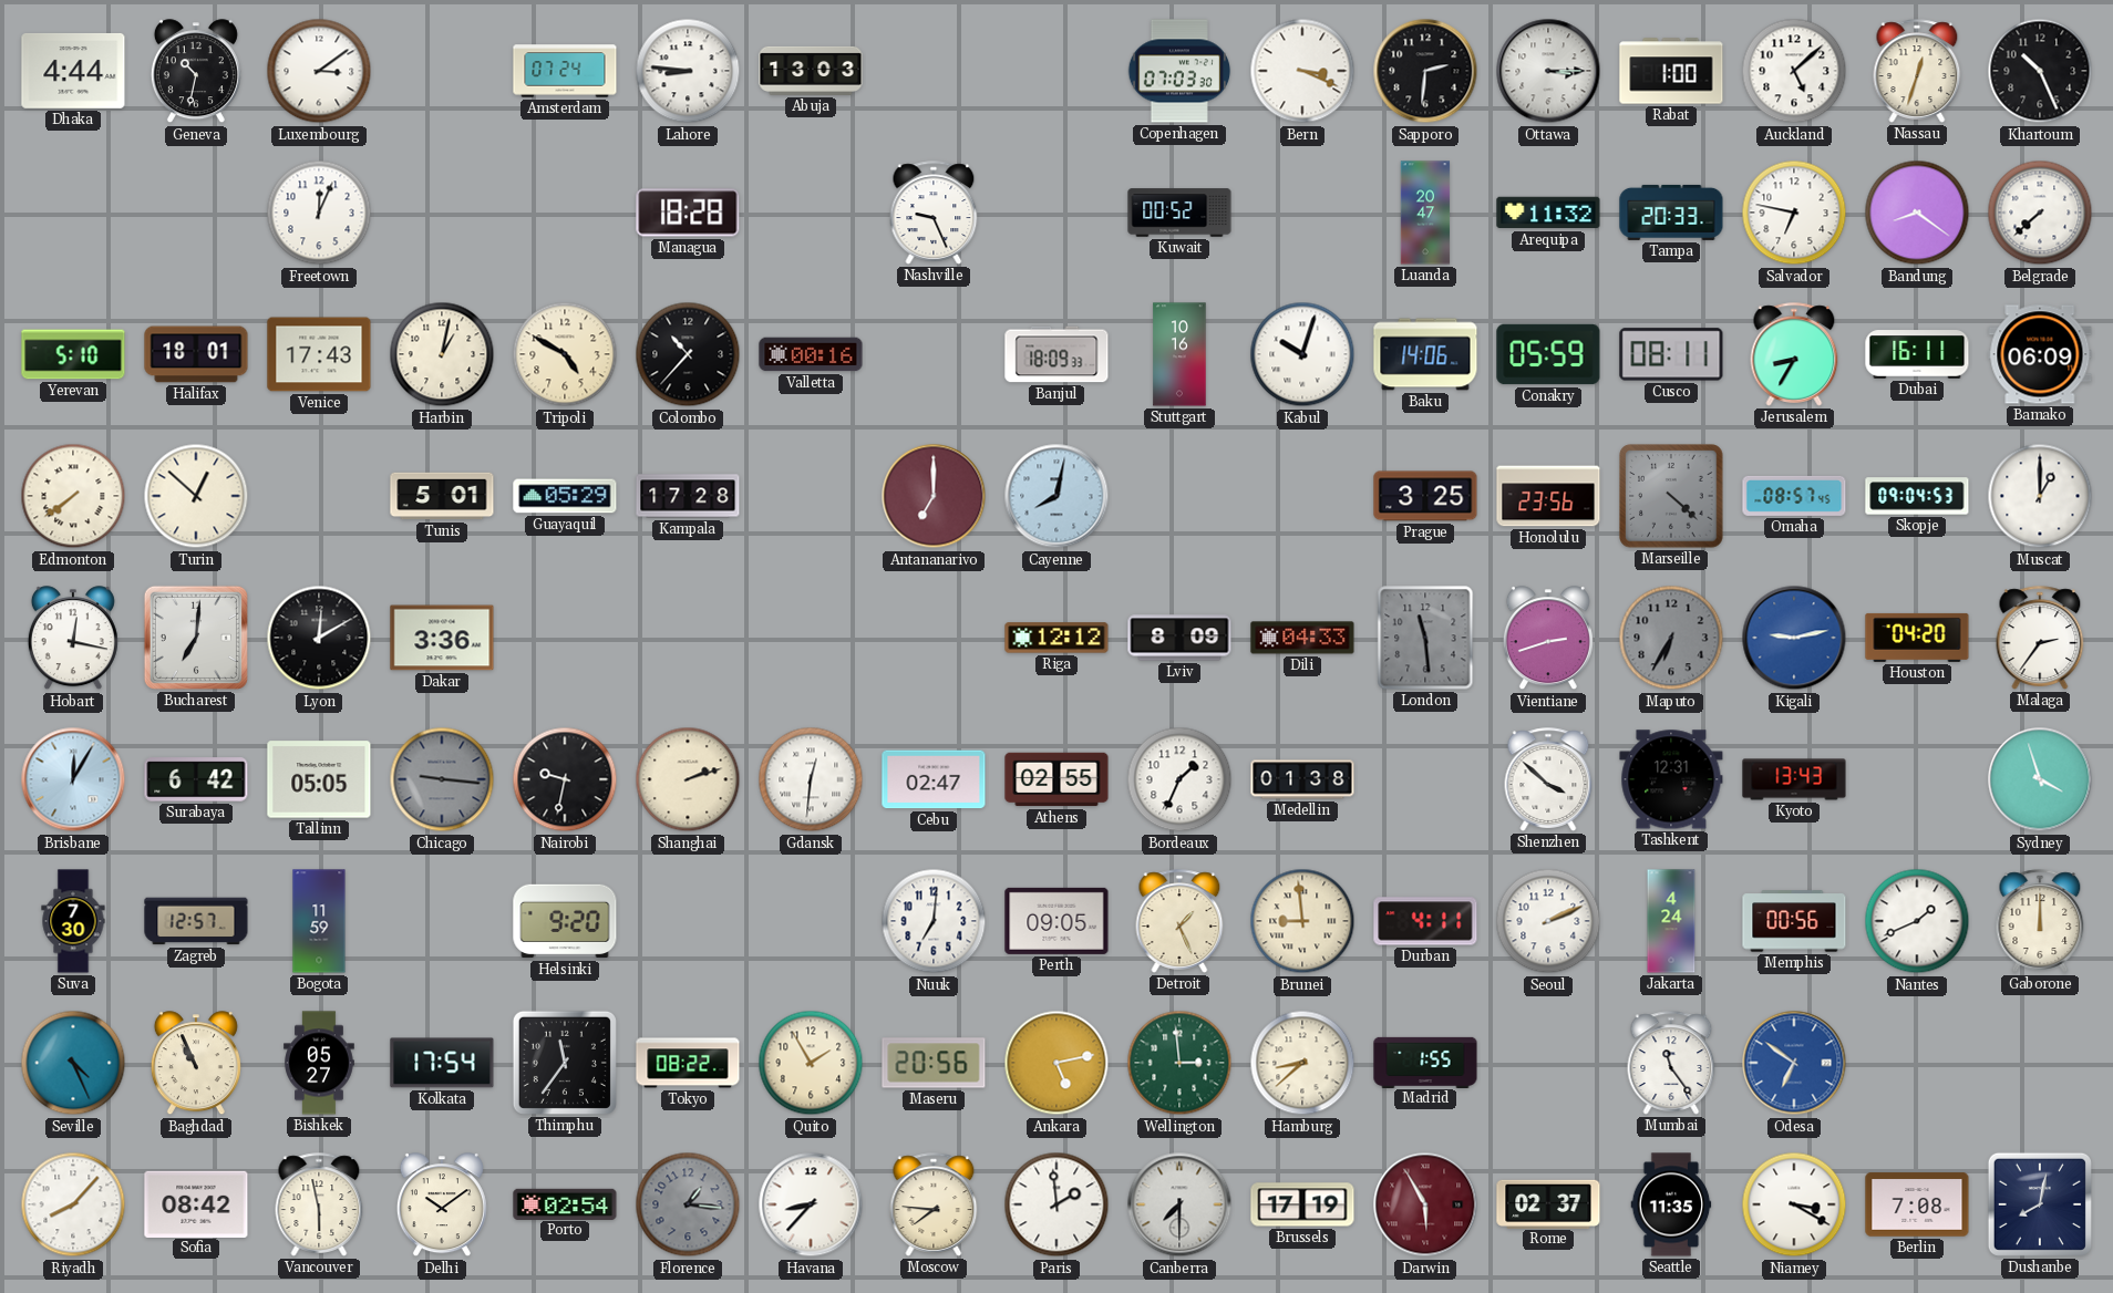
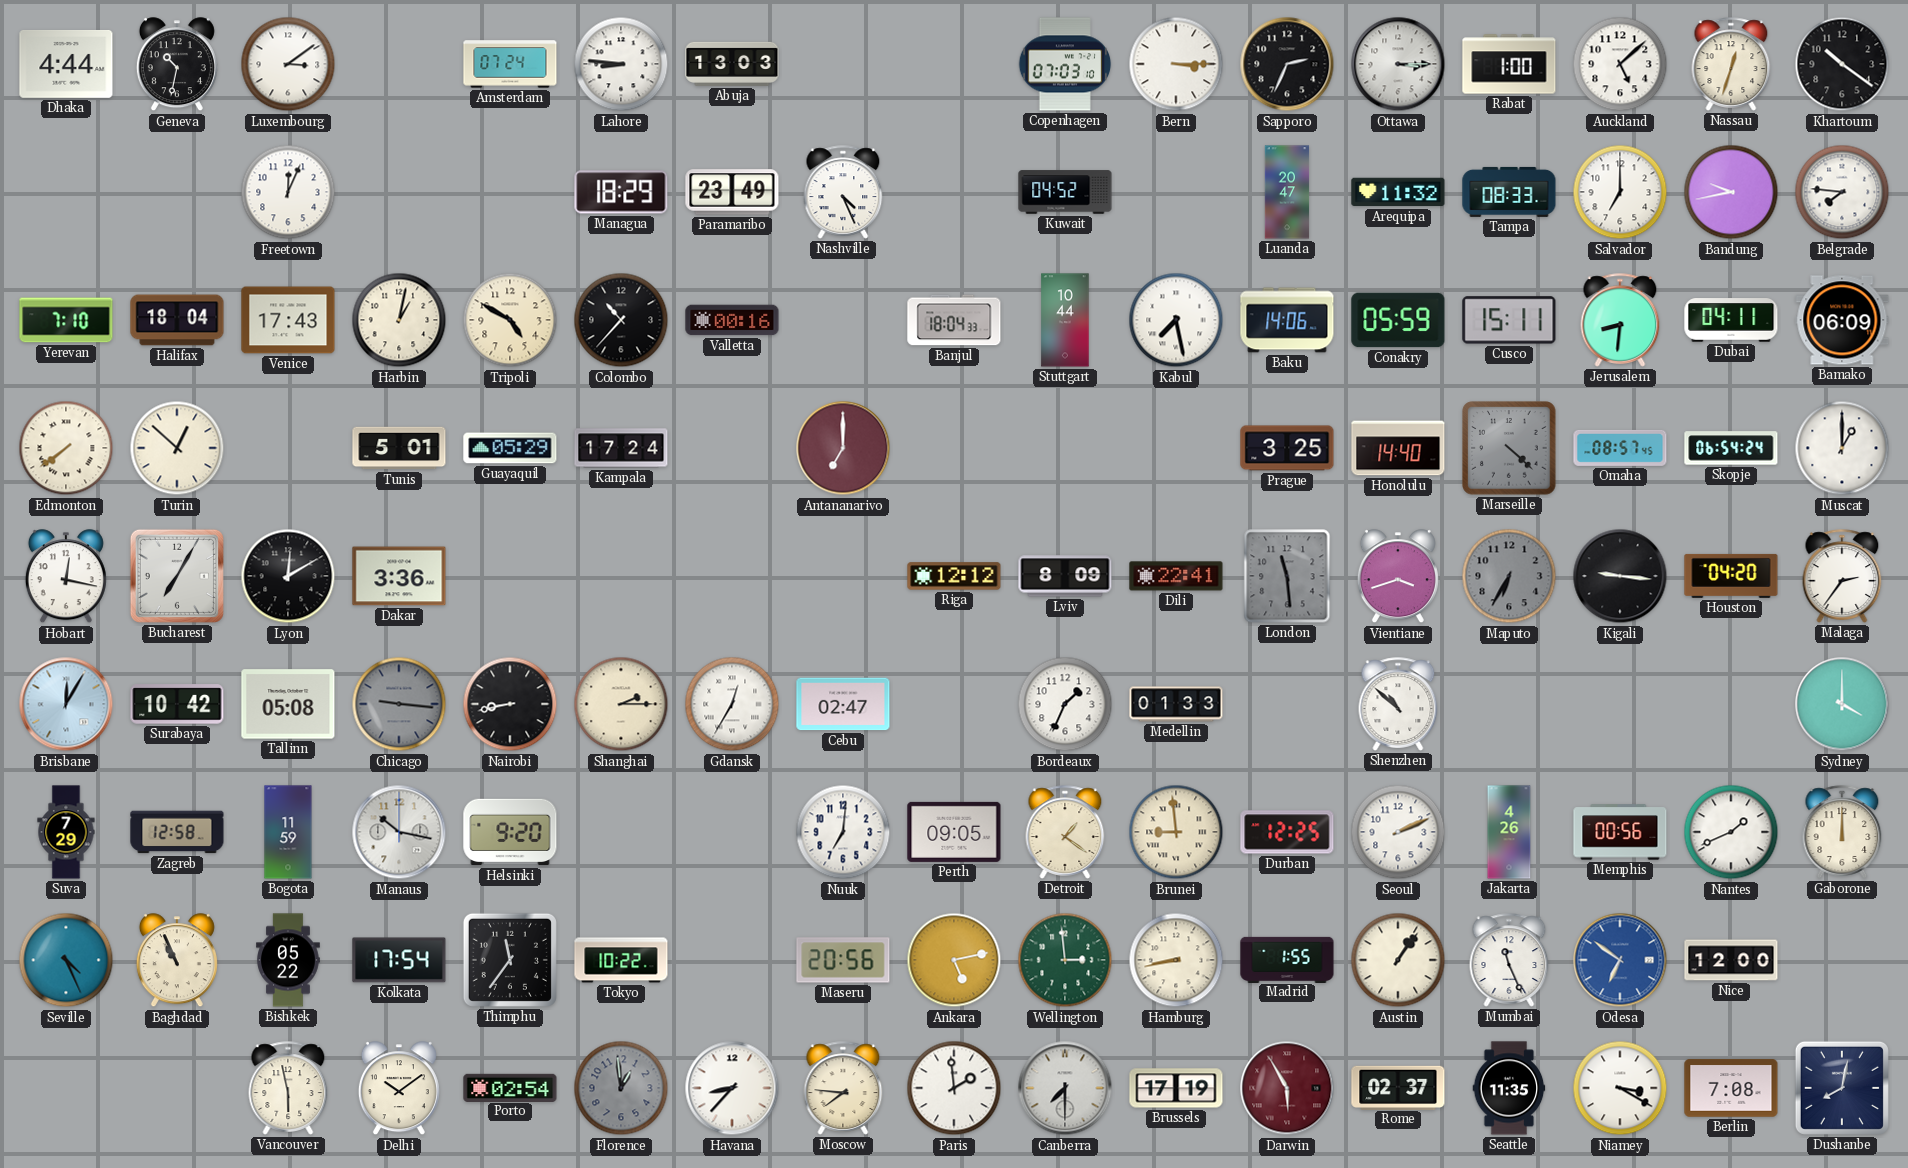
Copenhagen: 07:03:30 -> 07:03:10
Bern: 3:19 -> 3:15
Sapporo: 2:31 -> 2:34
Khartoum: 10:26 -> 10:21
Managua: 18:28 -> 18:29
Paramaribo: none -> 23:49
Nashville: 9:26 -> 4:26
Kuwait: 00:52 -> 04:52
Tampa: 20:33 -> 08:33
Salvador: 6:47 -> 7:00
Bandung: 8:21 -> 9:43
Belgrade: 7:38 -> 7:46
Yerevan: 5:10 -> 7:10
Halifax: 18:01 -> 18:04
Banjul: 18:09 -> 18:04
Stuttgart: 10:16 -> 10:44
Kabul: 10:03 -> 7:28
Cusco: 08:11 -> 15:11
Jerusalem: 8:35 -> 8:31
Dubai: 16:11 -> 04:11
Kampala: 17:28 -> 17:24
Cayenne: 8:02 -> none
Honolulu: 23:56 -> 14:40
Skopje: 09:04 -> 06:54
Bucharest: 7:01 -> 7:05
Dili: 04:33 -> 22:41
Vientiane: 2:42 -> 3:42
Kigali: 9:13 -> 9:16
Kigali dial: blue -> black
Surabaya: 6:42 -> 10:42
Tallinn: 05:05 -> 05:08
Nairobi: 9:32 -> 8:43
Shanghai: 2:12 -> 2:15
Gdansk: 12:31 -> 12:35
Athens: 02:55 -> none
Medellin: 01:38 -> 01:33
Shenzhen: 3:52 -> 10:52
Tashkent: 12:31 -> none
Kyoto: 13:43 -> none
Sydney: 3:57 -> 4:00
Suva: 7:30 -> 7:29
Zagreb: 12:57 -> 12:58
Manaus: none -> 10:17
Detroit: 1:26 -> 1:21
Durban: 4:11 -> 12:25
Jakarta: 4:24 -> 4:26
Bishkek: 05:27 -> 05:22
Tokyo: 08:22 -> 10:22
Quito: 1:55 -> none
Hamburg: 8:38 -> 8:43
Austin: none -> 1:06
Mumbai: 11:24 -> 11:26
Nice: none -> 12:00
Riyadh: 8:07 -> none
Sofia: 08:42 -> none
Florence: 1:16 -> 12:59
